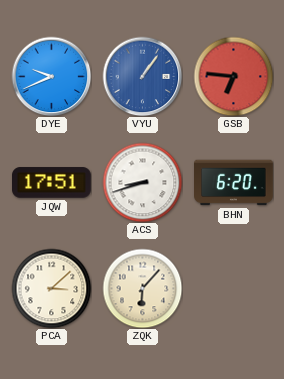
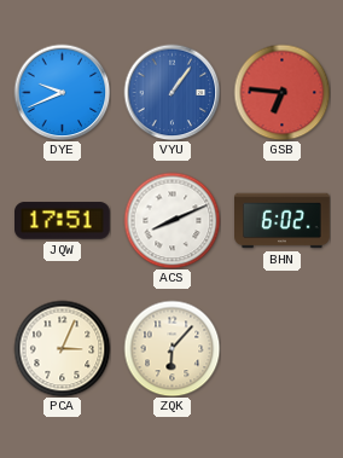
ACS: 8:42 -> 8:11
BHN: 6:20 -> 6:02
PCA: 3:08 -> 3:04
